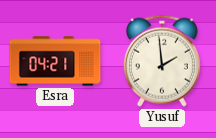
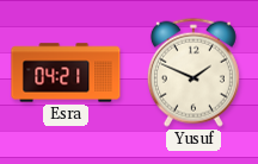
Yusuf: 1:59 -> 1:49
